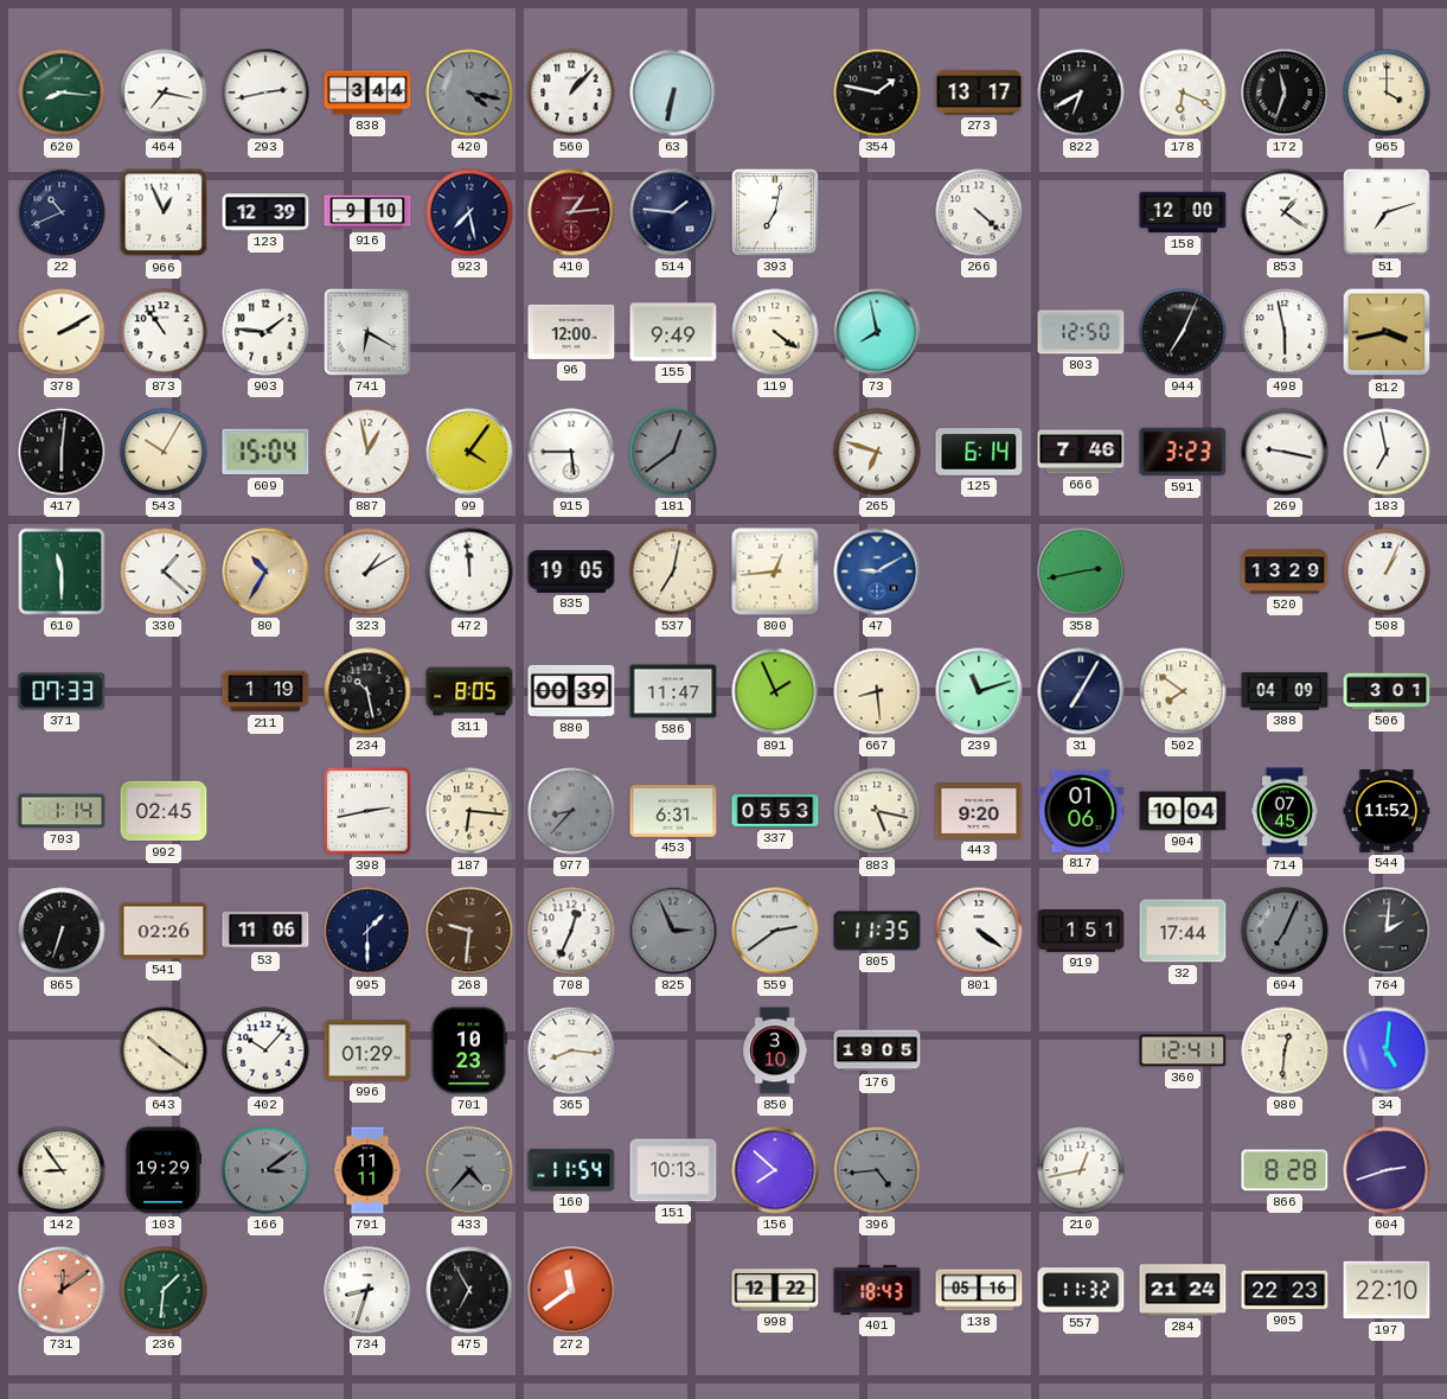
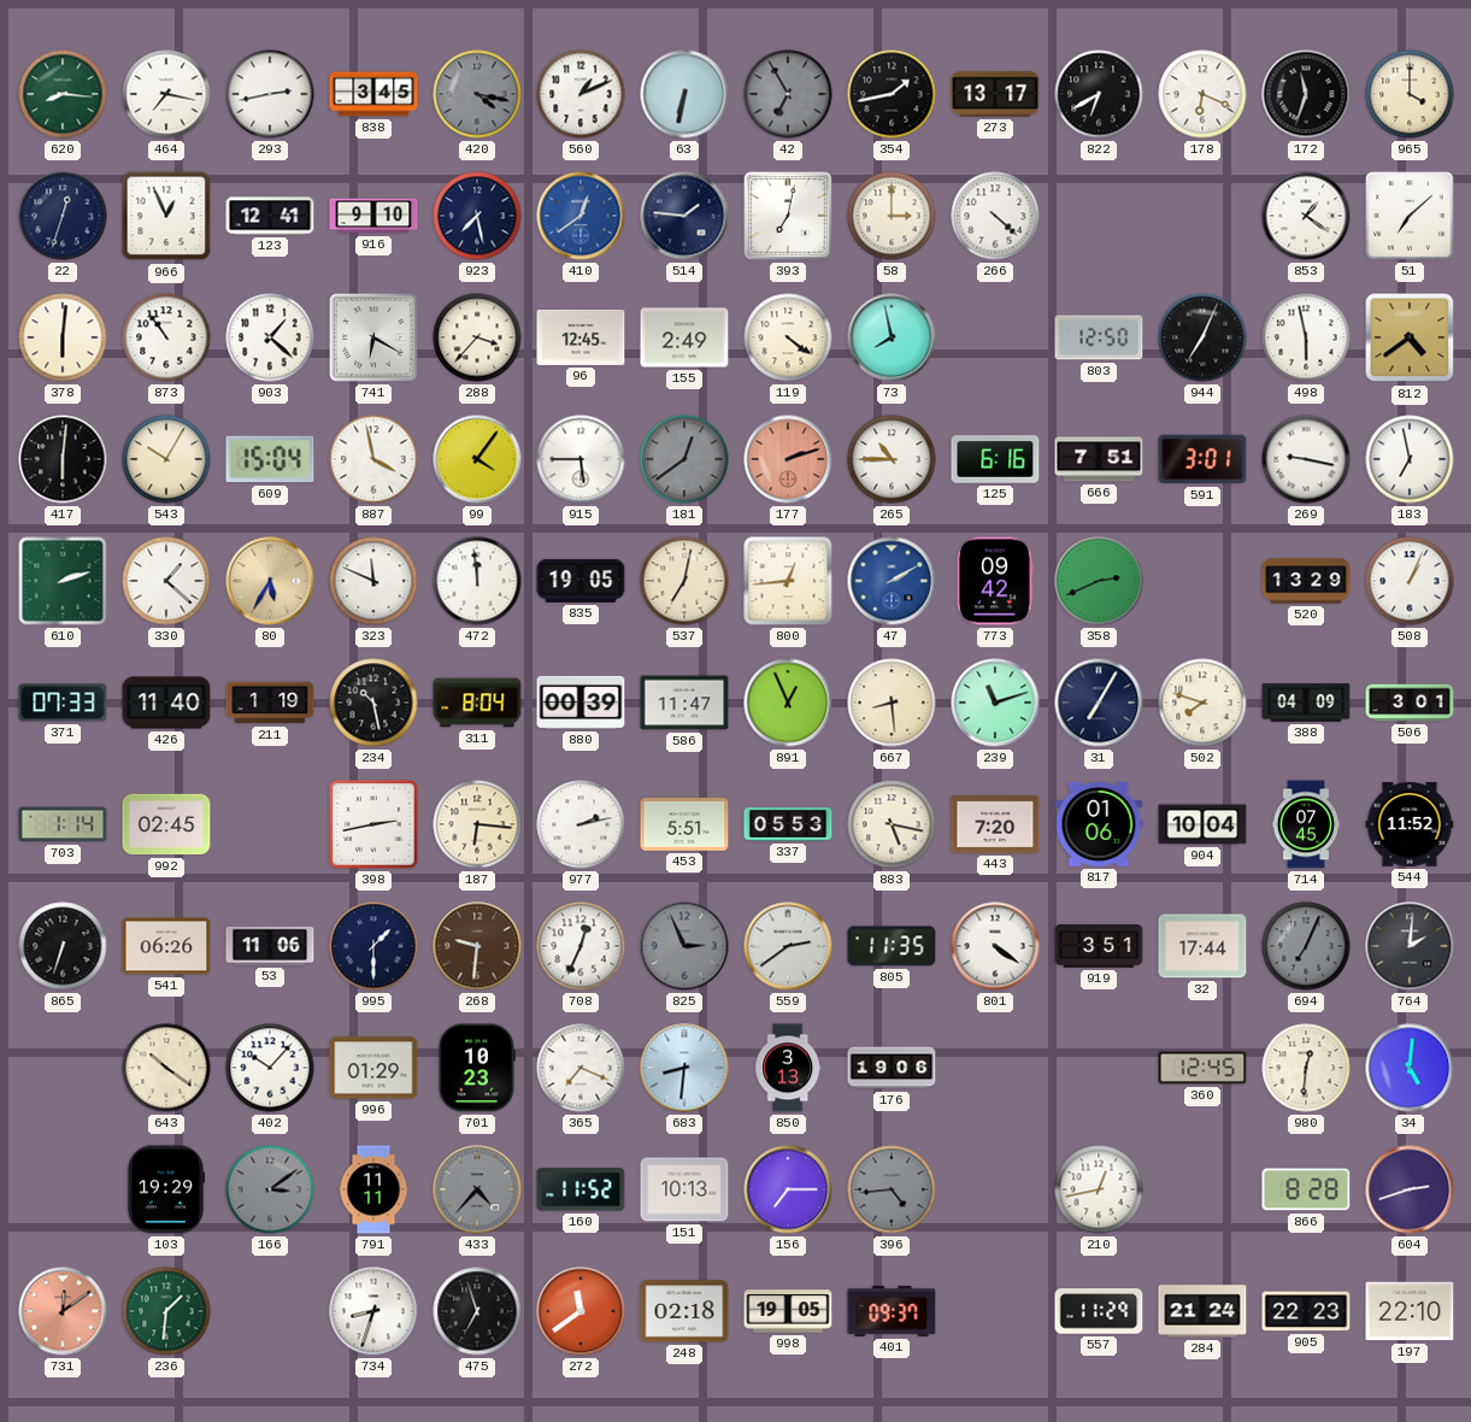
838: 3:44 -> 3:45
560: 1:07 -> 1:11
42: none -> 6:55
354: 1:47 -> 1:43
22: 10:41 -> 12:33
123: 12:39 -> 12:41
410: 1:14 -> 12:39
410 dial: burgundy -> blue
58: none -> 3:00
158: 12:00 -> none
51: 7:12 -> 7:08
378: 2:10 -> 6:01
903: 1:46 -> 1:22
288: none -> 3:37
96: 12:00 -> 12:45
155: 9:49 -> 2:49
812: 3:43 -> 4:39
887: 12:58 -> 3:58
177: none -> 2:12
265: 6:48 -> 10:45
125: 6:14 -> 6:16
666: 7:46 -> 7:51
591: 3:23 -> 3:01
610: 11:30 -> 2:12
80: 10:35 -> 5:35
323: 1:10 -> 11:49
47: 9:10 -> 2:10
773: none -> 09:42
358: 2:43 -> 2:41
426: none -> 11:40
311: 8:05 -> 8:04
891: 1:56 -> 12:56
502: 7:51 -> 7:48
977: 8:37 -> 2:13
977 dial: grey -> white
453: 6:31 -> 5:51
443: 9:20 -> 7:20
541: 02:26 -> 06:26
919: 1:51 -> 3:51
365: 8:16 -> 7:19
683: none -> 8:31
850: 3:10 -> 3:13
176: 19:05 -> 19:06
360: 12:41 -> 12:45
142: 8:54 -> none
160: 11:54 -> 11:52
156: 7:52 -> 7:15
475: 6:55 -> 6:57
248: none -> 02:18
998: 12:22 -> 19:05
401: 18:43 -> 09:37
138: 05:16 -> none
557: 11:32 -> 11:29
